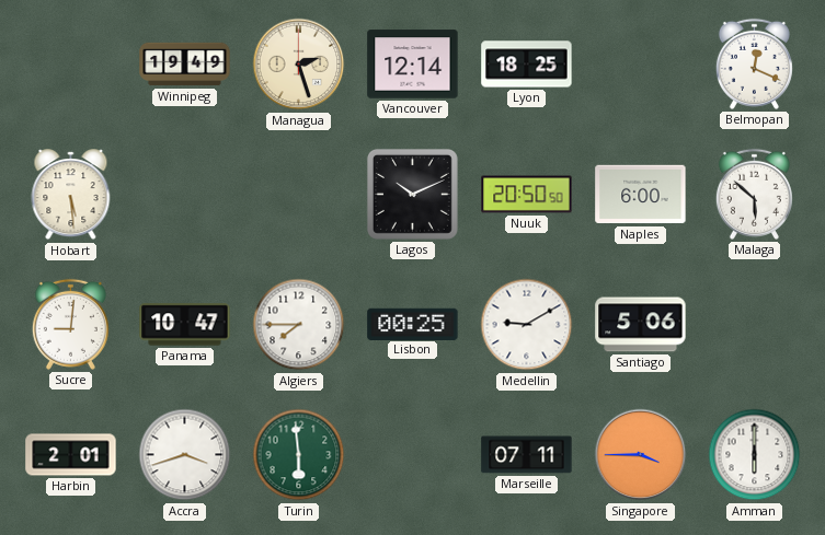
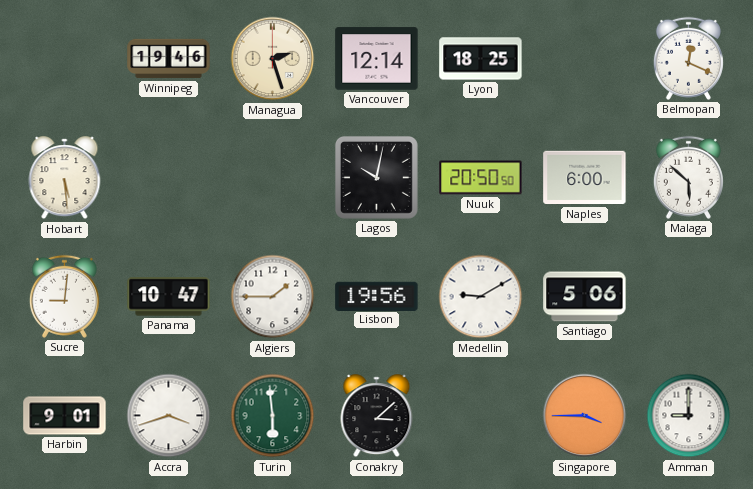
Winnipeg: 19:49 -> 19:46
Lagos: 10:11 -> 10:02
Algiers: 7:45 -> 1:45
Lisbon: 00:25 -> 19:56
Harbin: 2:01 -> 9:01
Conakry: none -> 3:08
Marseille: 07:11 -> none
Amman: 6:00 -> 9:00
